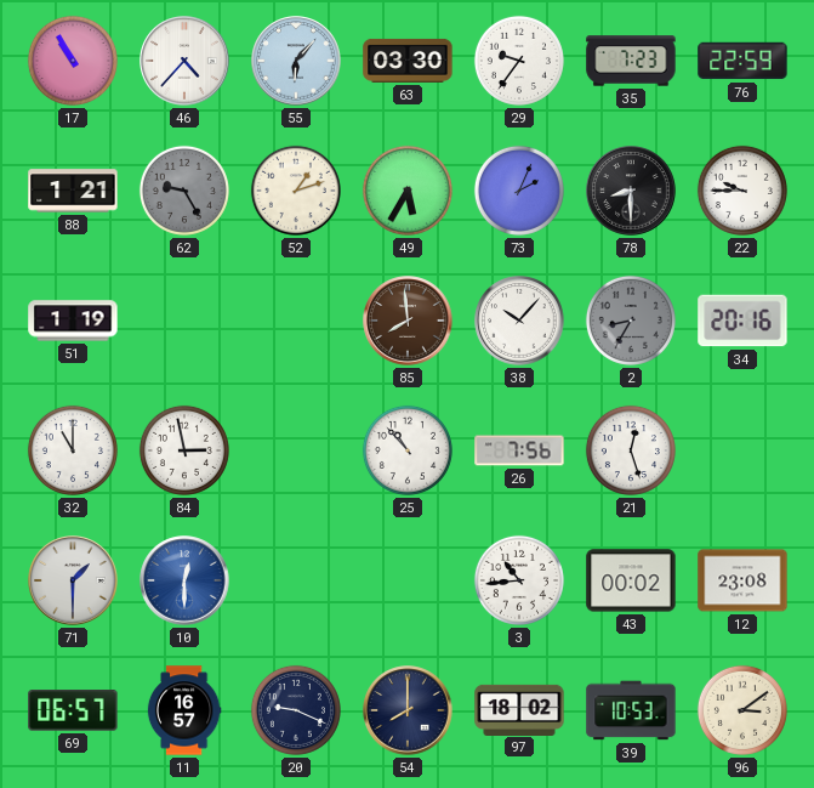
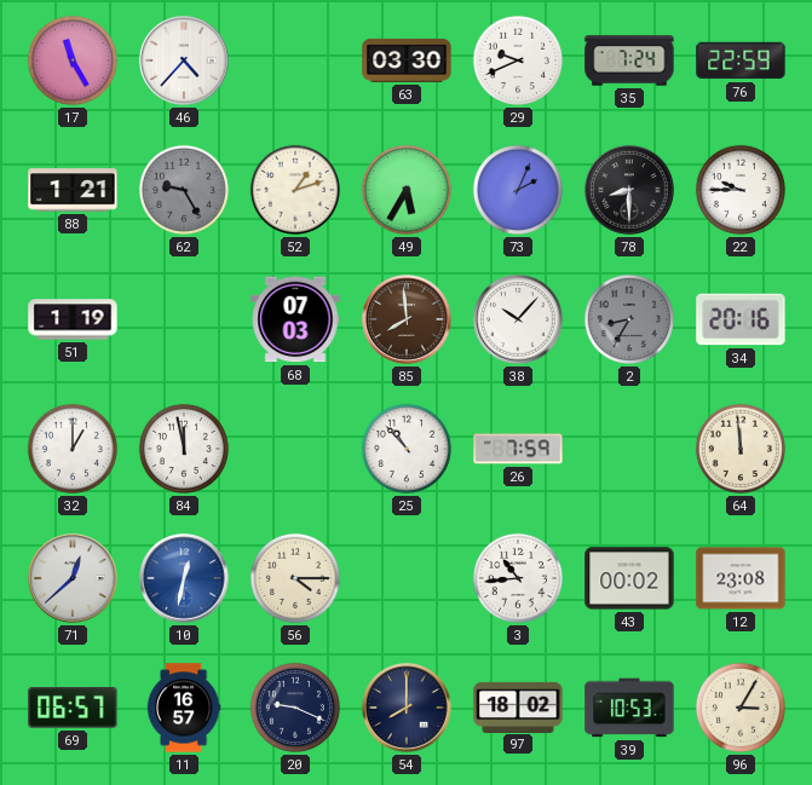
17: 10:55 -> 11:25
55: 6:07 -> none
29: 9:36 -> 9:41
35: 7:23 -> 7:24
68: none -> 07:03
32: 11:00 -> 1:00
84: 2:58 -> 11:58
26: 7:56 -> 7:59
21: 12:27 -> none
64: none -> 11:59
71: 1:30 -> 12:38
10: 12:30 -> 12:32
56: none -> 4:15
96: 3:09 -> 3:05
